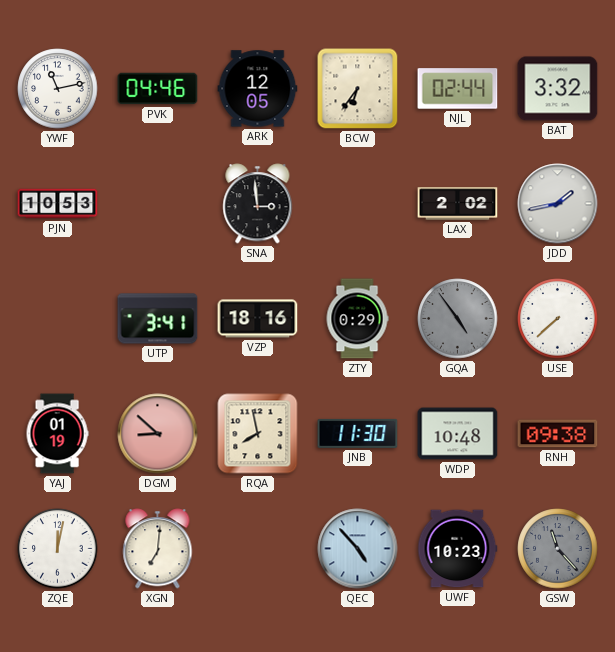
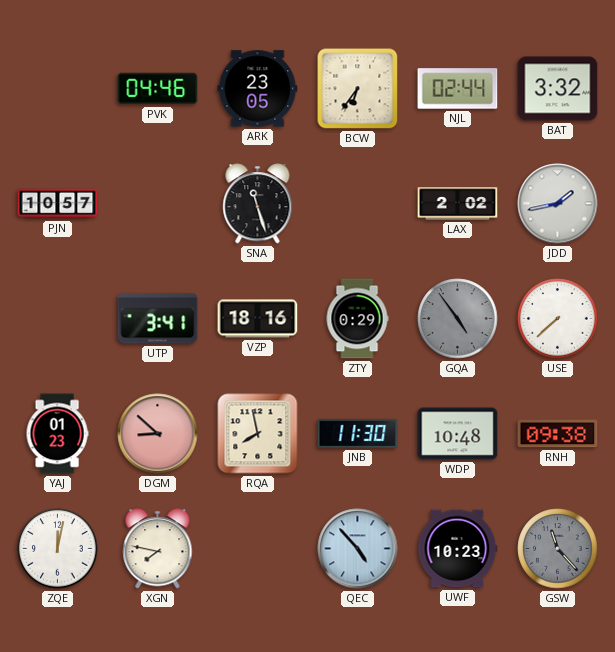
YWF: 11:13 -> none
ARK: 12:05 -> 23:05
PJN: 10:53 -> 10:57
SNA: 2:59 -> 11:27
YAJ: 01:19 -> 01:23
XGN: 7:01 -> 7:47
